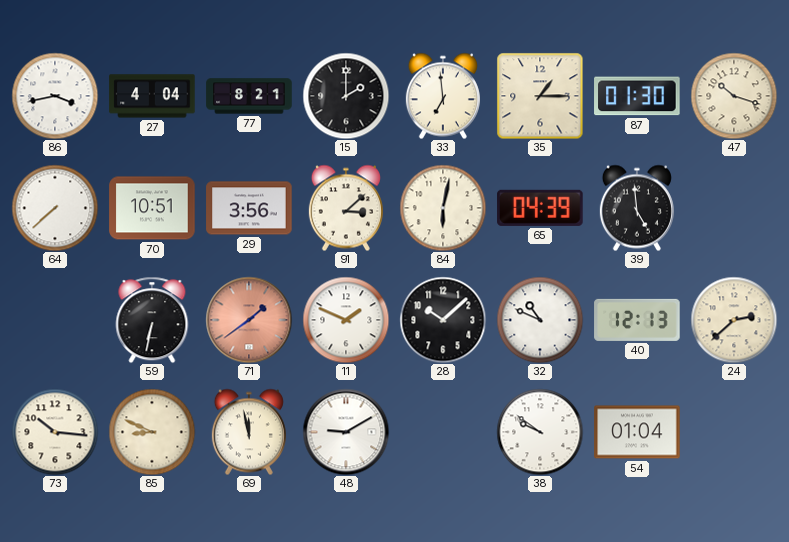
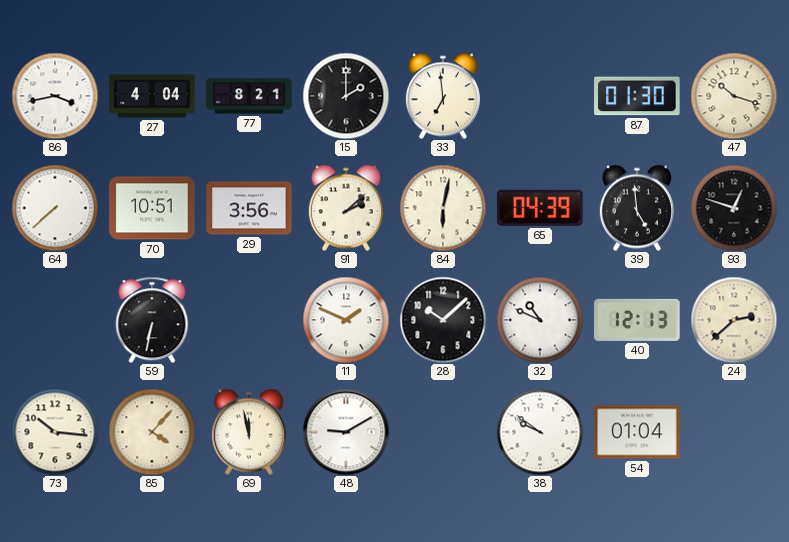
35: 1:15 -> none
91: 3:08 -> 2:08
93: none -> 12:48
71: 1:39 -> none
85: 8:49 -> 4:07
